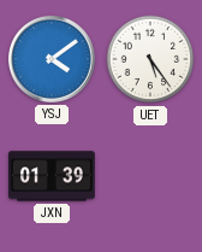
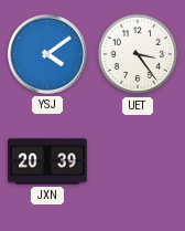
UET: 5:24 -> 3:24
JXN: 01:39 -> 20:39
